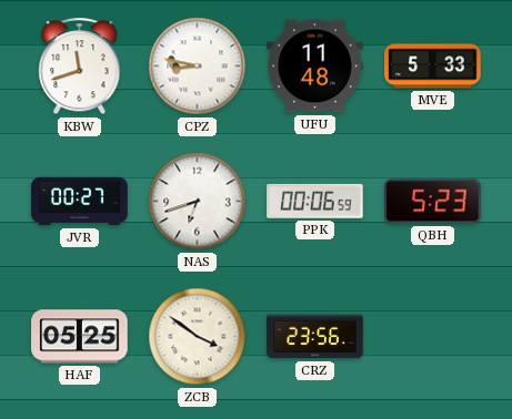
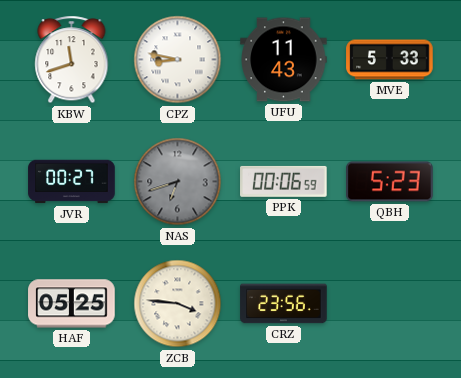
UFU: 11:48 -> 11:43
NAS dial: white -> grey
ZCB: 3:51 -> 3:46
